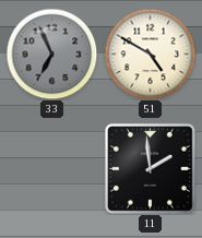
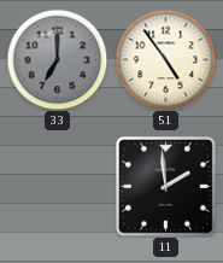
33: 6:56 -> 7:00
51: 4:50 -> 4:54
